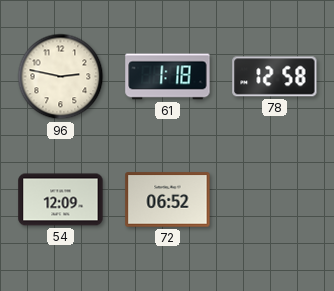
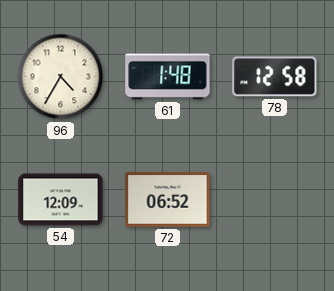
96: 2:47 -> 4:35
61: 1:18 -> 1:48
